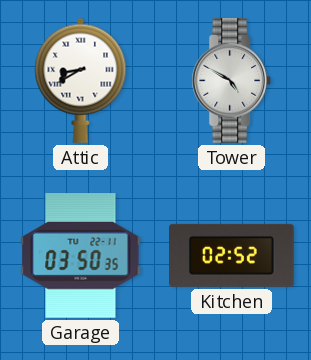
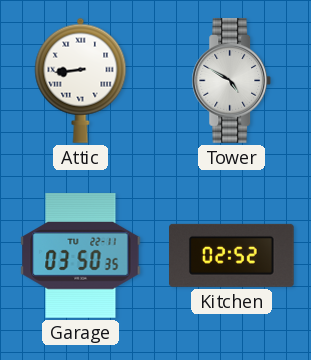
Attic: 8:40 -> 8:44
